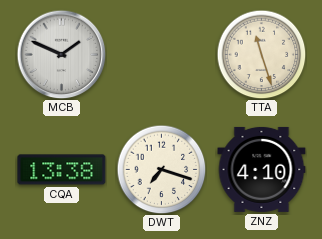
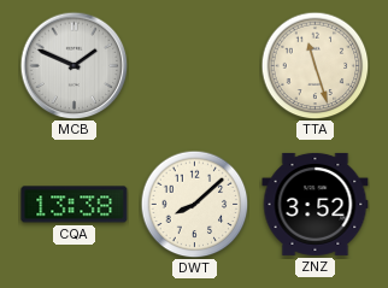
DWT: 7:18 -> 8:08
ZNZ: 4:10 -> 3:52
